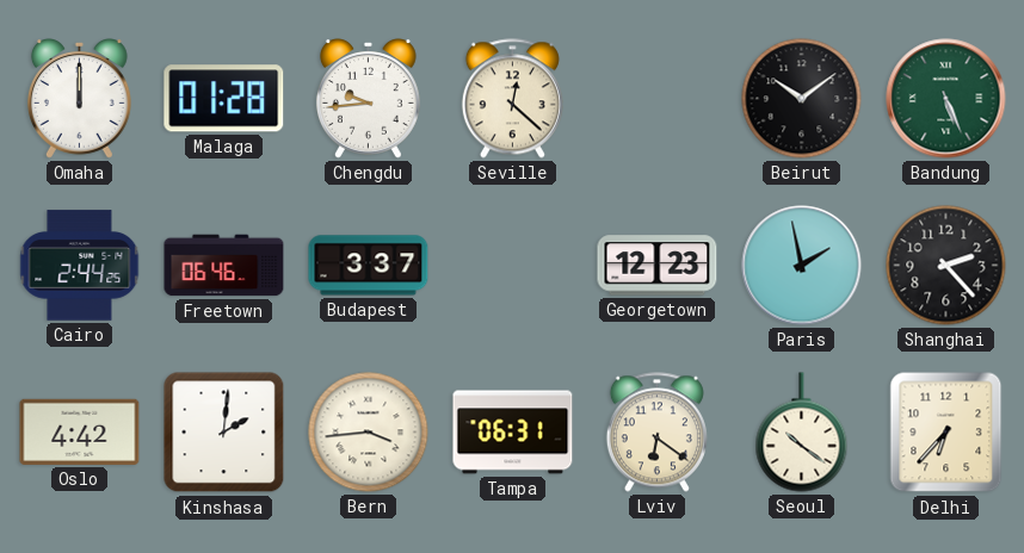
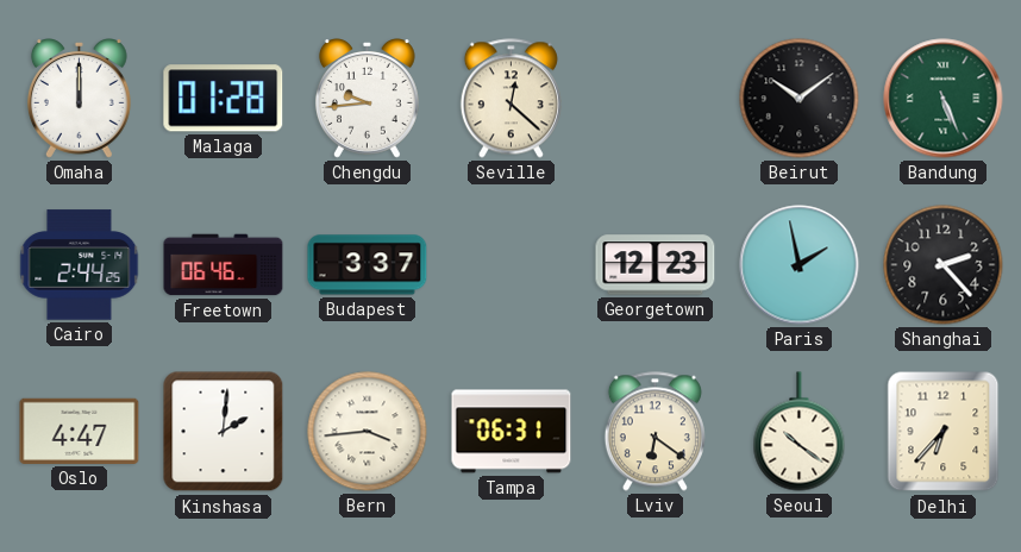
Oslo: 4:42 -> 4:47
